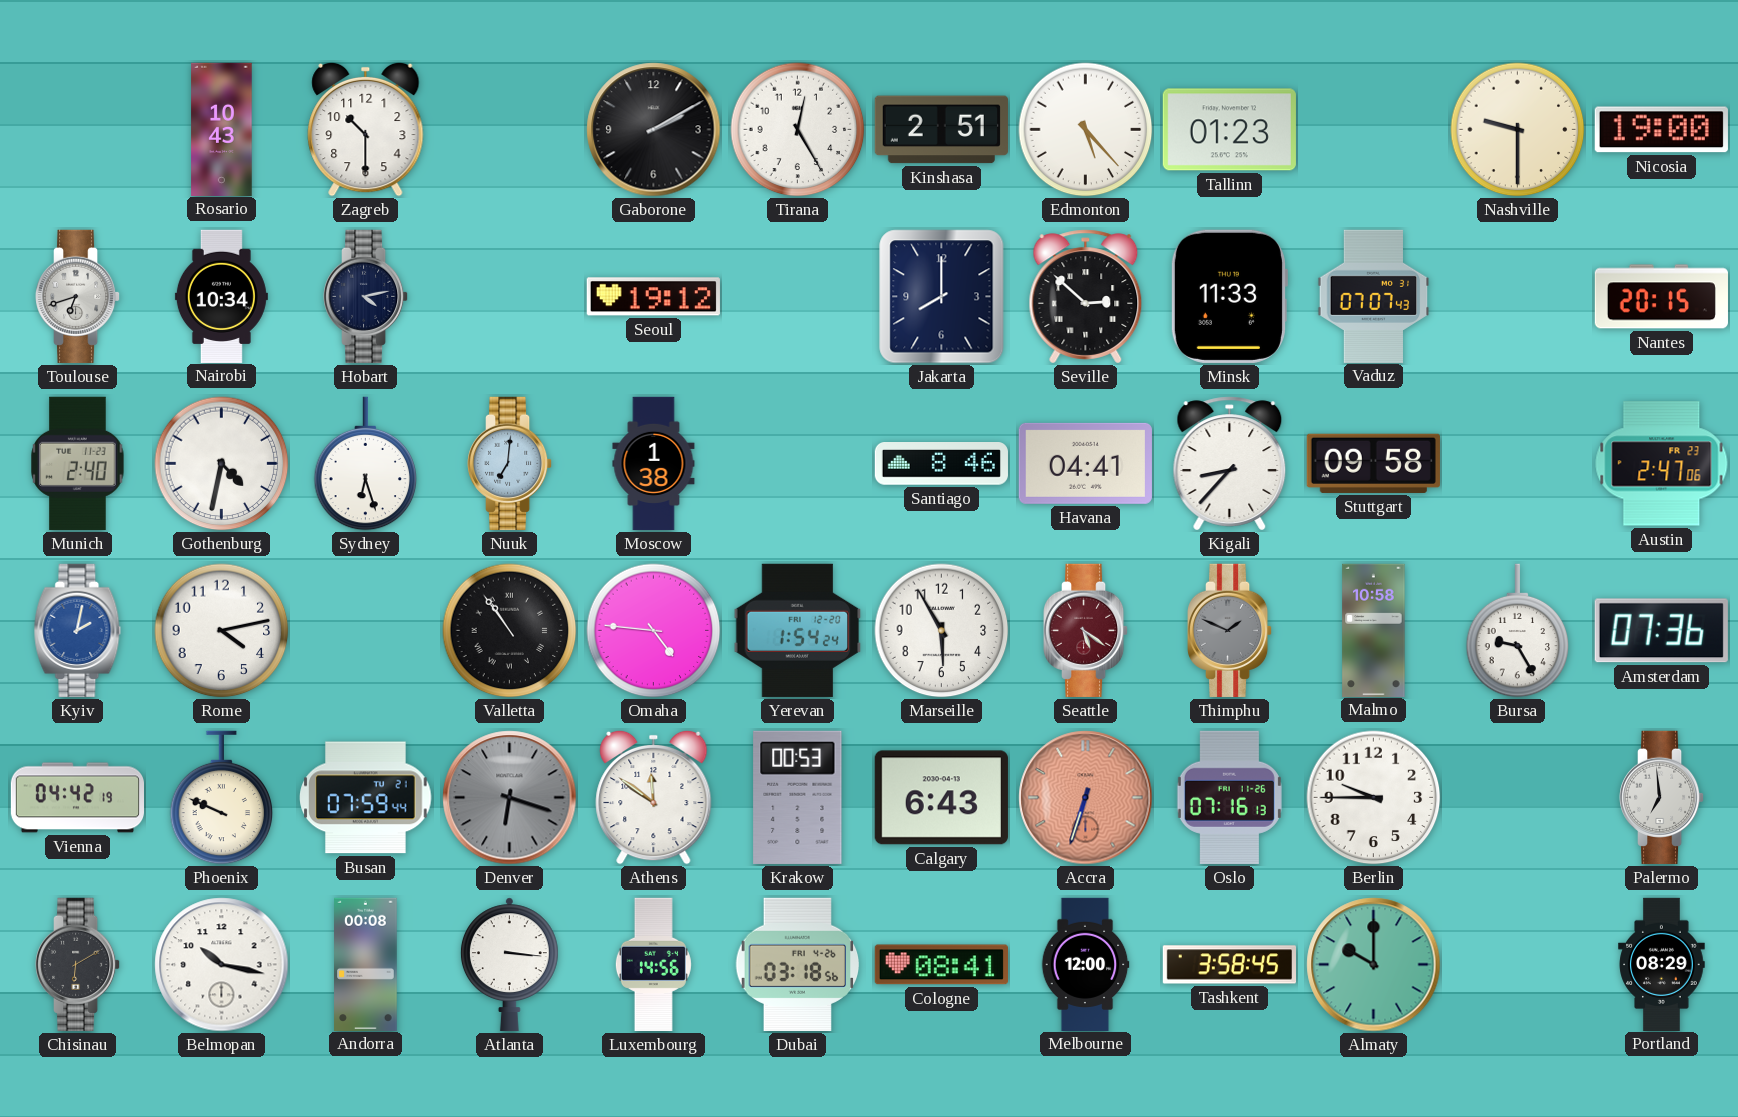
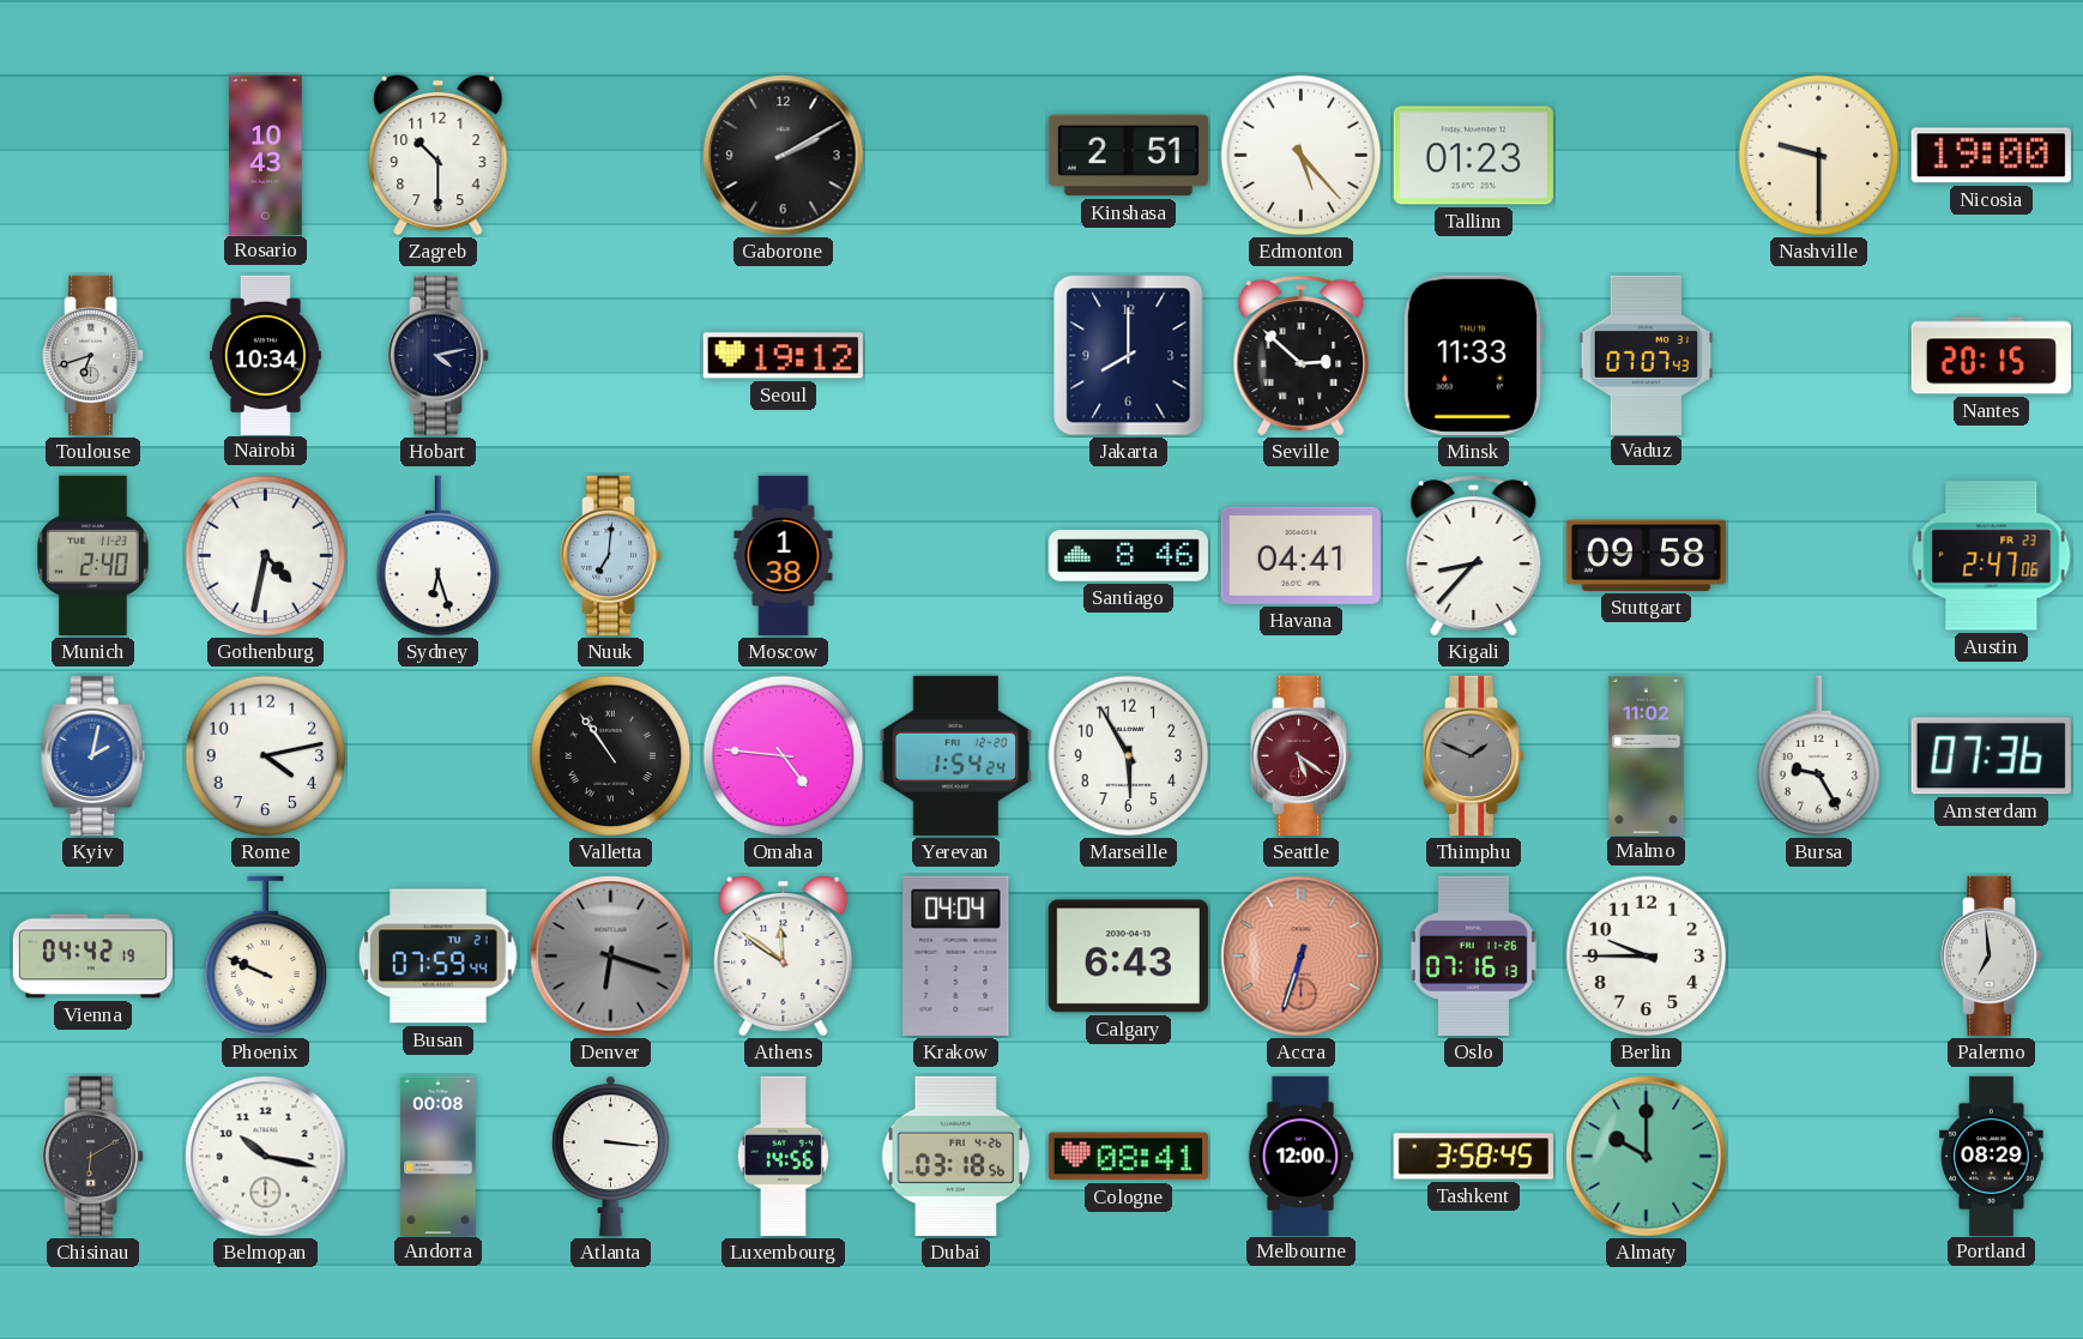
Tirana: 12:25 -> none
Malmo: 10:58 -> 11:02
Krakow: 00:53 -> 04:04
